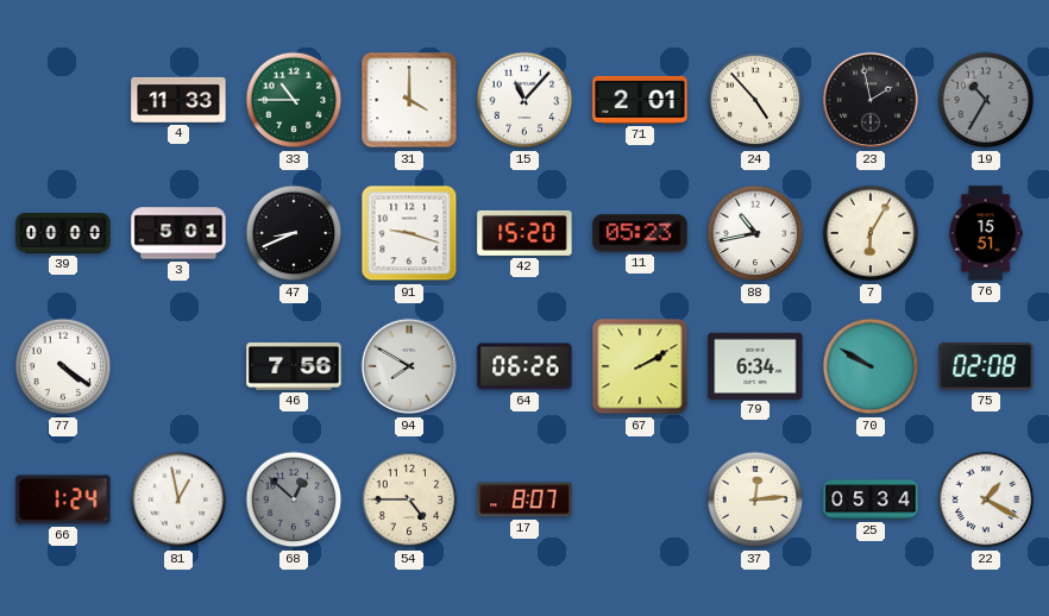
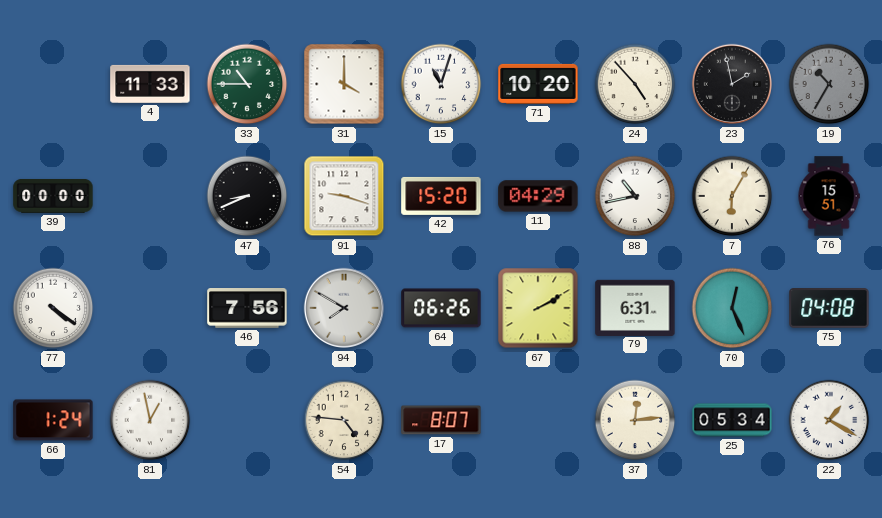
15: 11:07 -> 11:03
71: 2:01 -> 10:20
3: 5:01 -> none
11: 05:23 -> 04:29
79: 6:34 -> 6:31
70: 9:50 -> 12:26
75: 02:08 -> 04:08
68: 12:52 -> none
54: 4:45 -> 4:46
